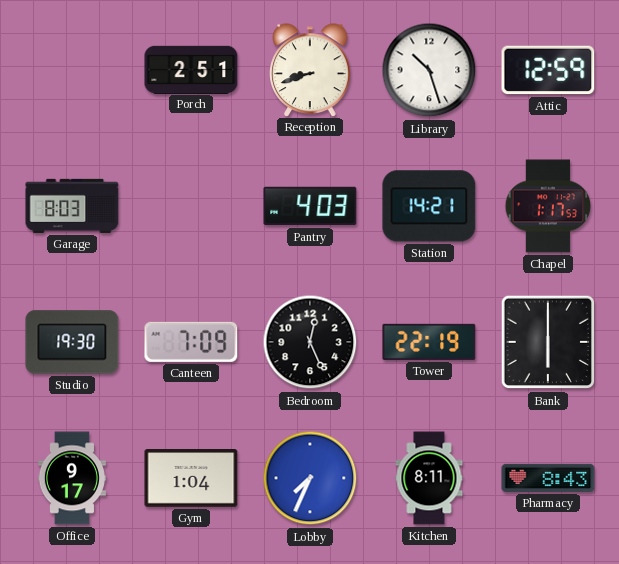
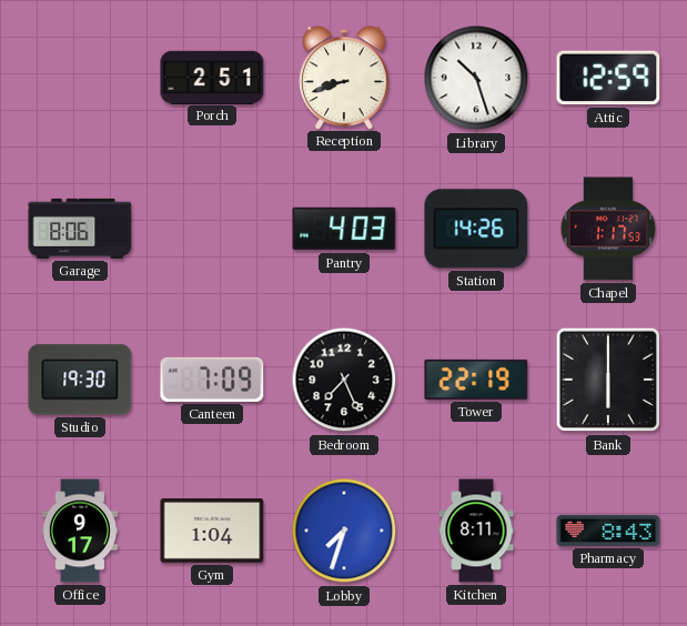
Garage: 8:03 -> 8:06
Station: 14:21 -> 14:26
Bedroom: 12:26 -> 7:26
Lobby: 7:34 -> 7:33
